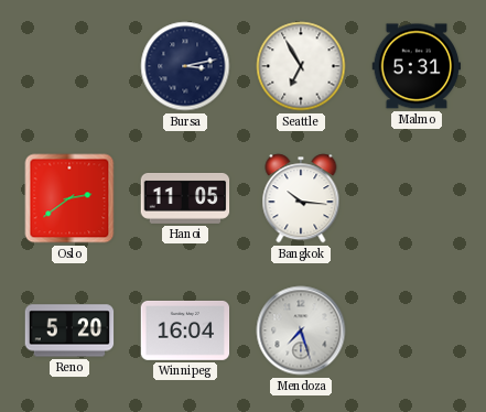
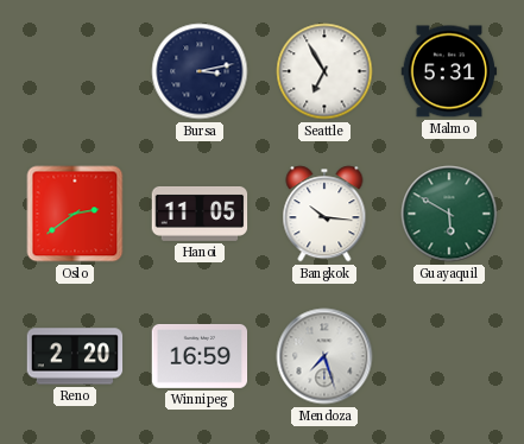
Guayaquil: none -> 5:50
Reno: 5:20 -> 2:20
Winnipeg: 16:04 -> 16:59
